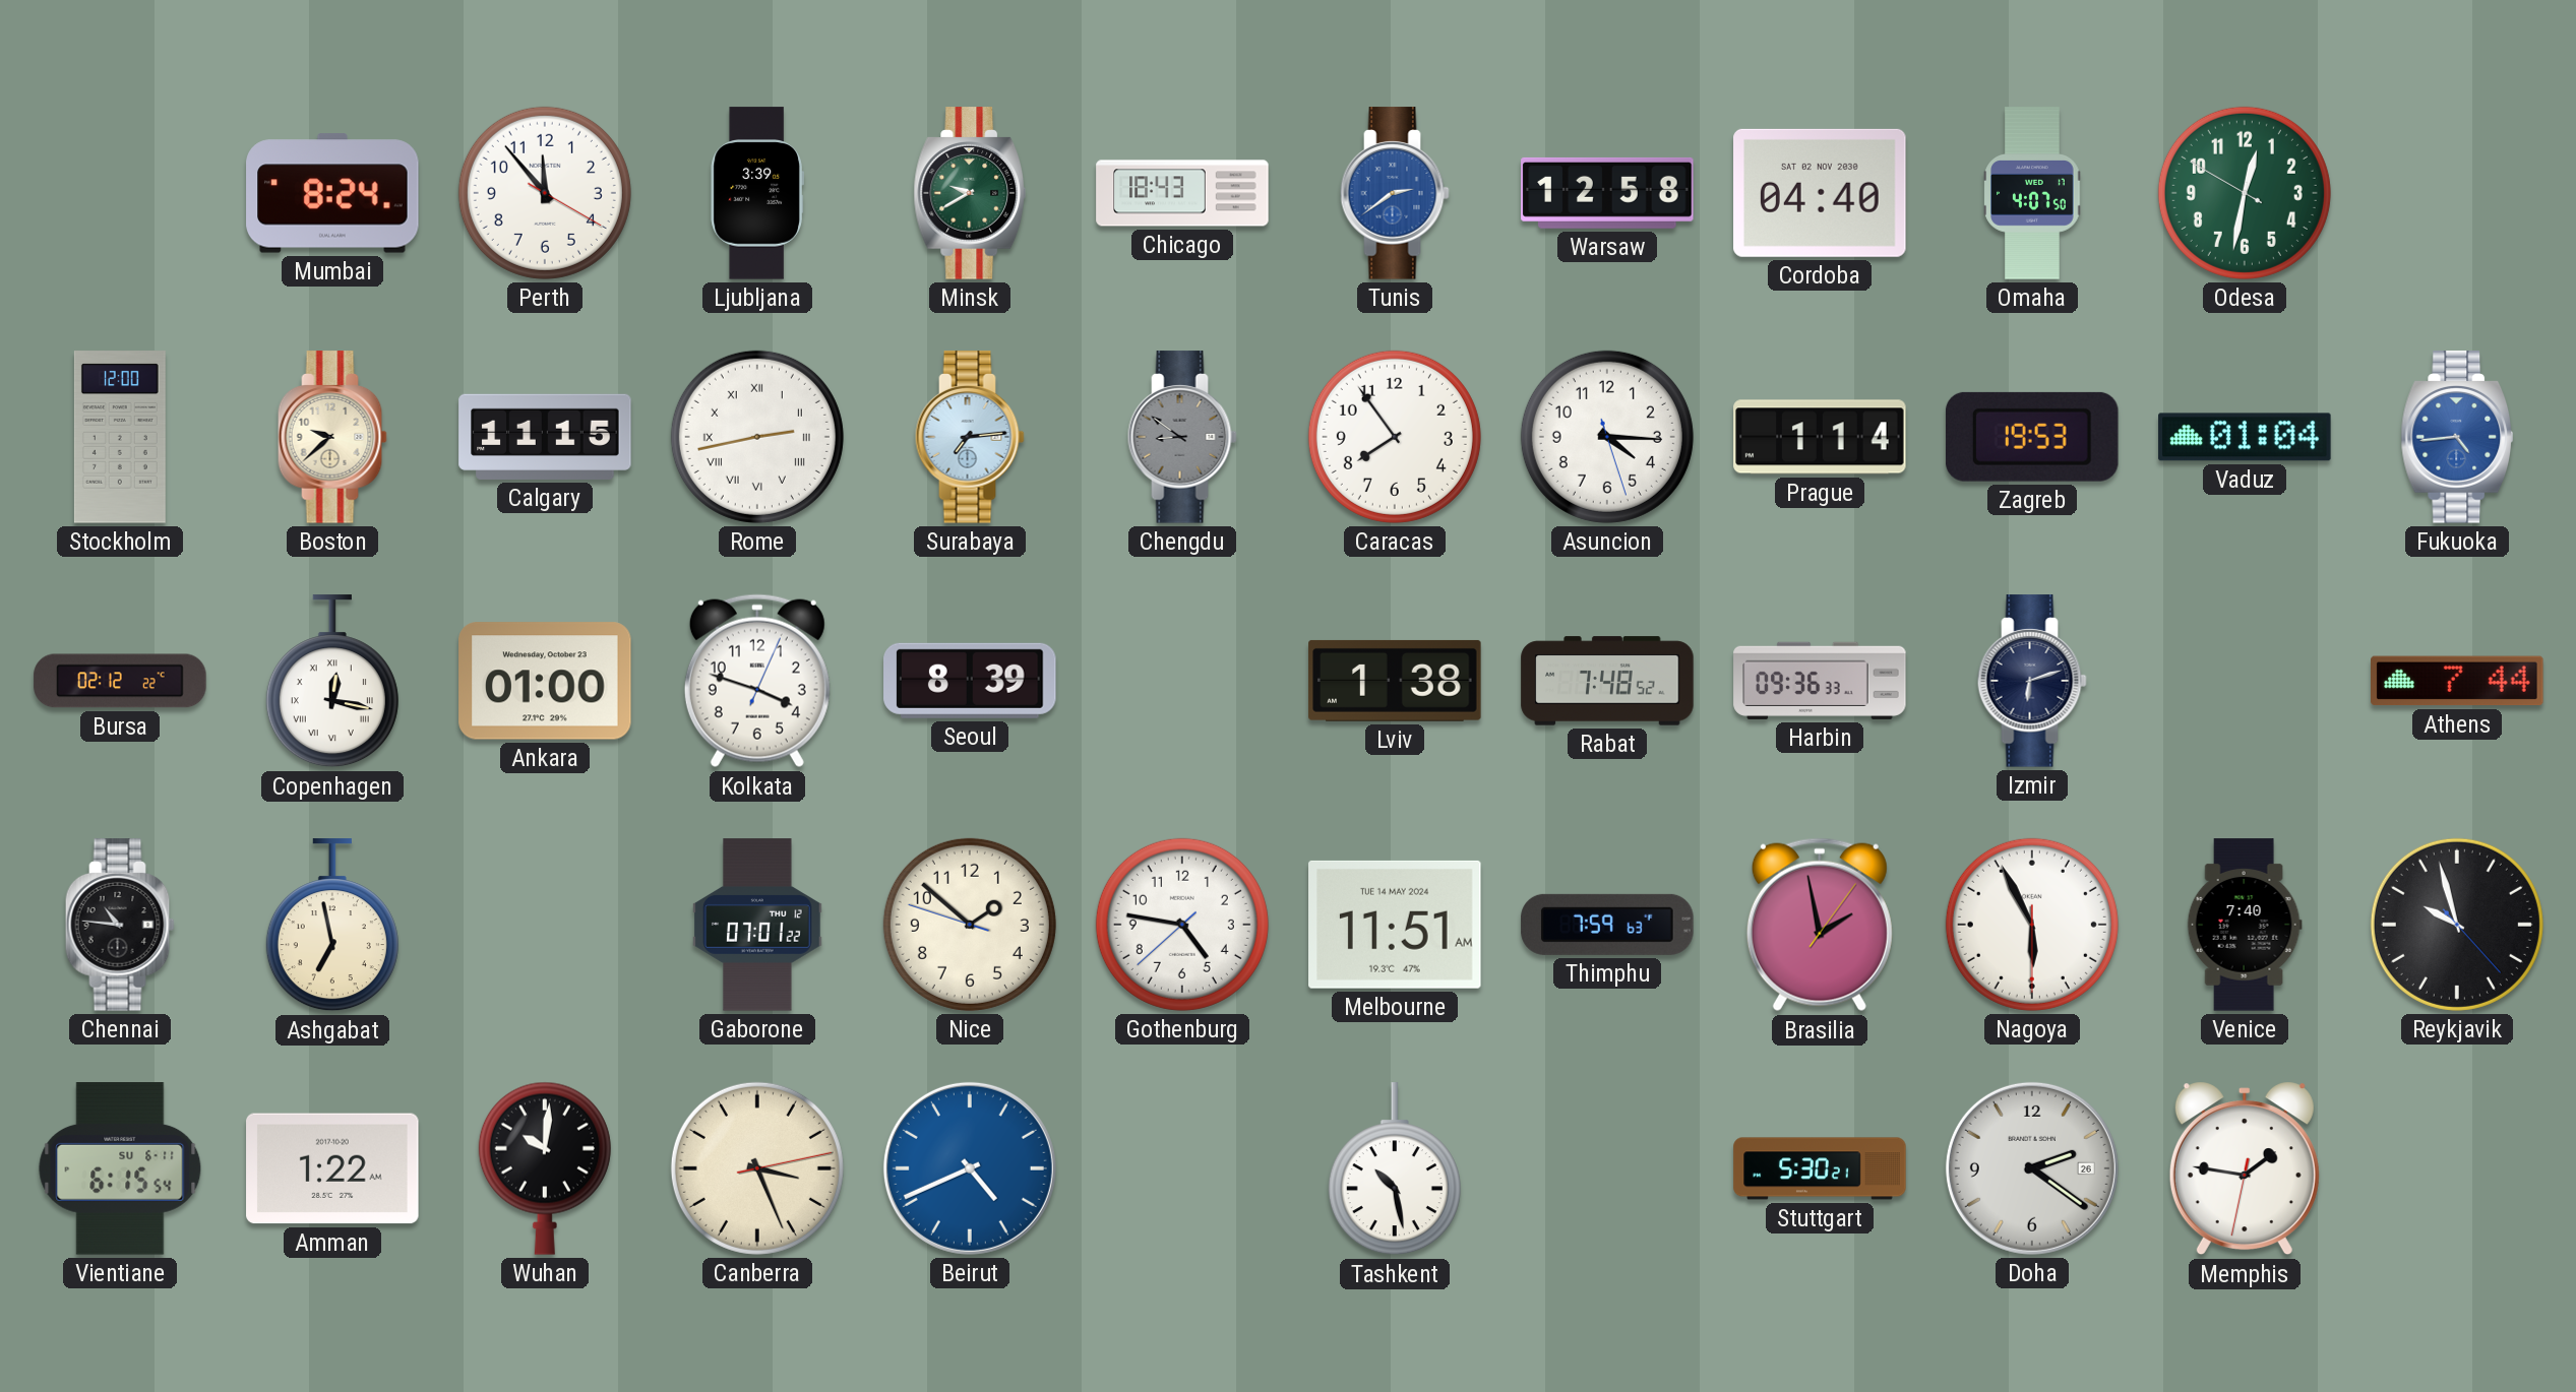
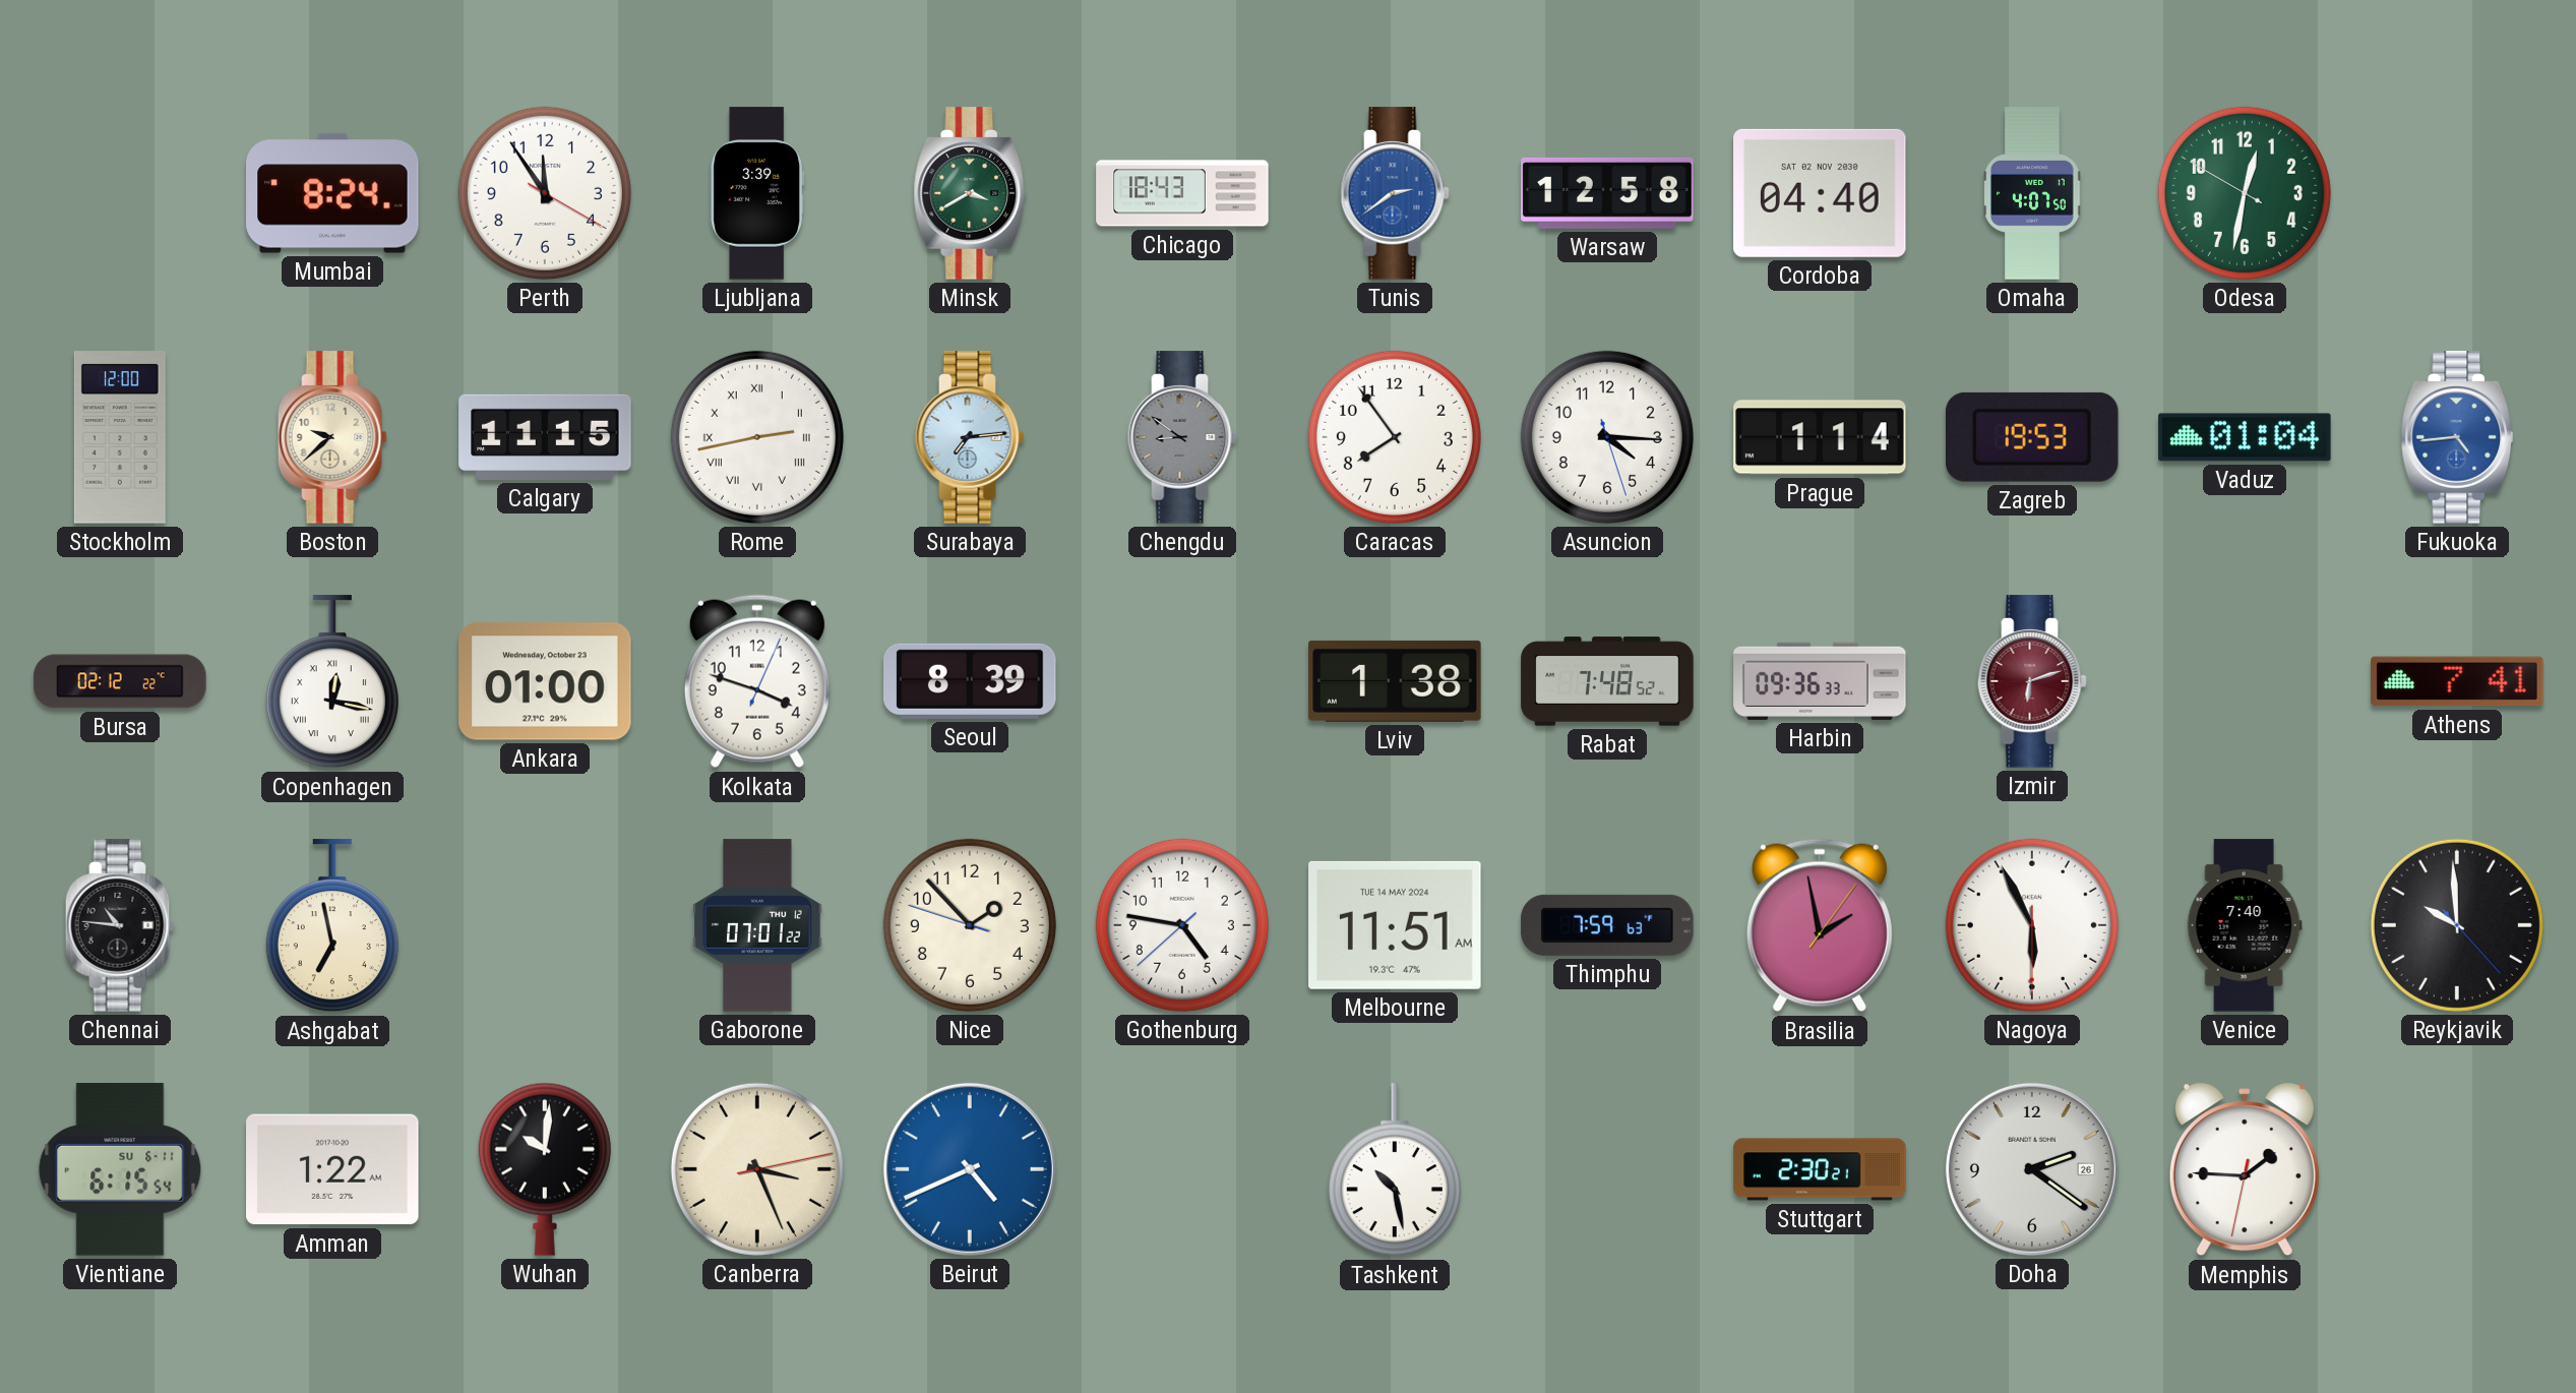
Perth: 11:53 -> 11:54
Minsk: 9:40 -> 3:40
Izmir dial: navy -> burgundy
Athens: 7:44 -> 7:41
Nice: 1:51 -> 1:52
Reykjavik: 9:57 -> 9:59
Stuttgart: 5:30 -> 2:30
Memphis: 1:46 -> 1:45
